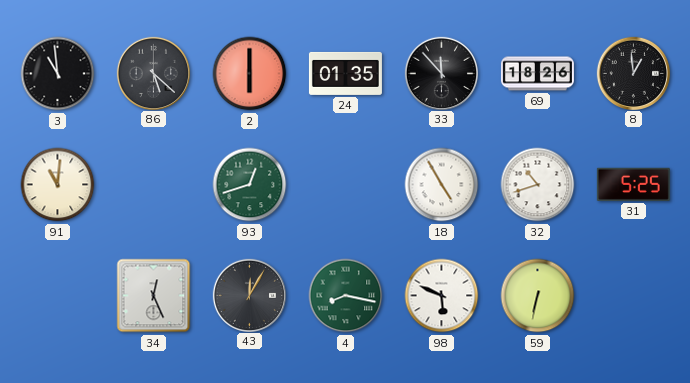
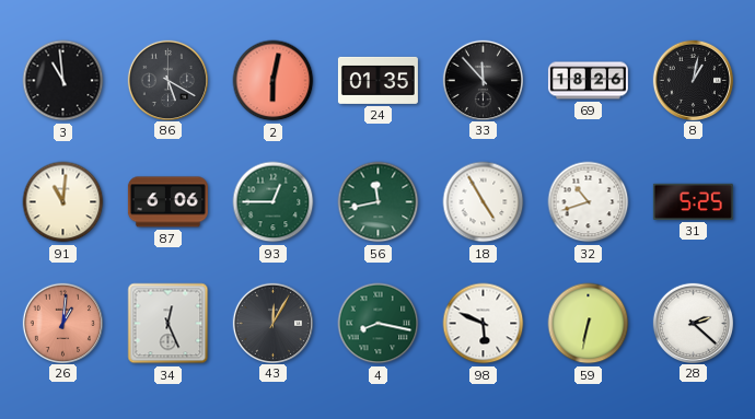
86: 5:22 -> 5:20
2: 6:00 -> 6:02
8: 12:59 -> 1:02
87: none -> 6:06
93: 12:42 -> 12:45
56: none -> 11:43
26: none -> 1:01
28: none -> 2:22
